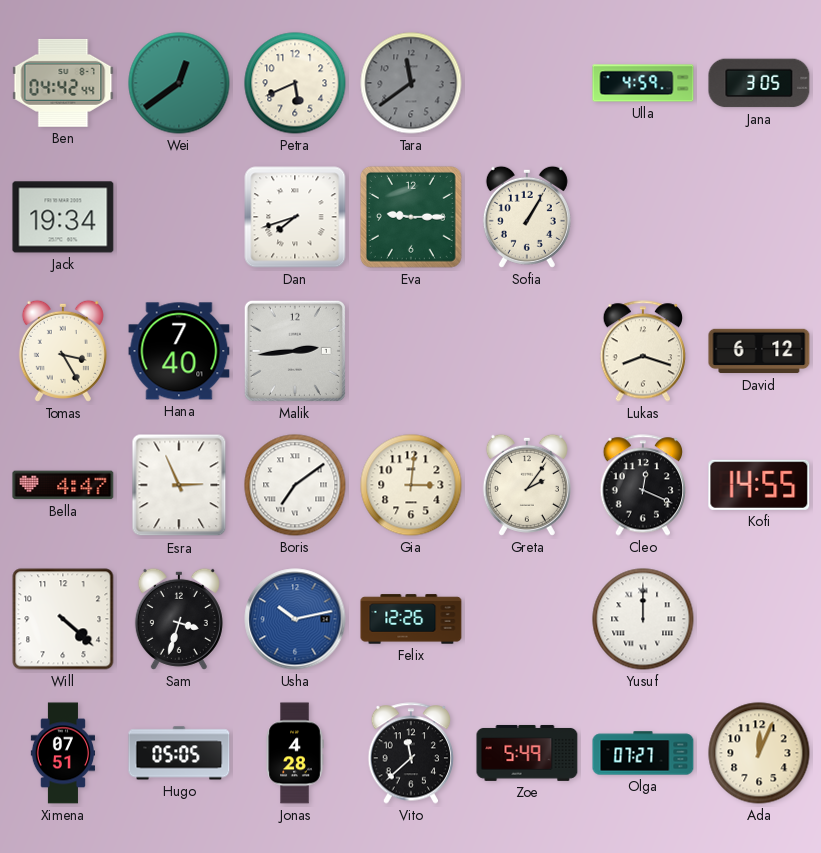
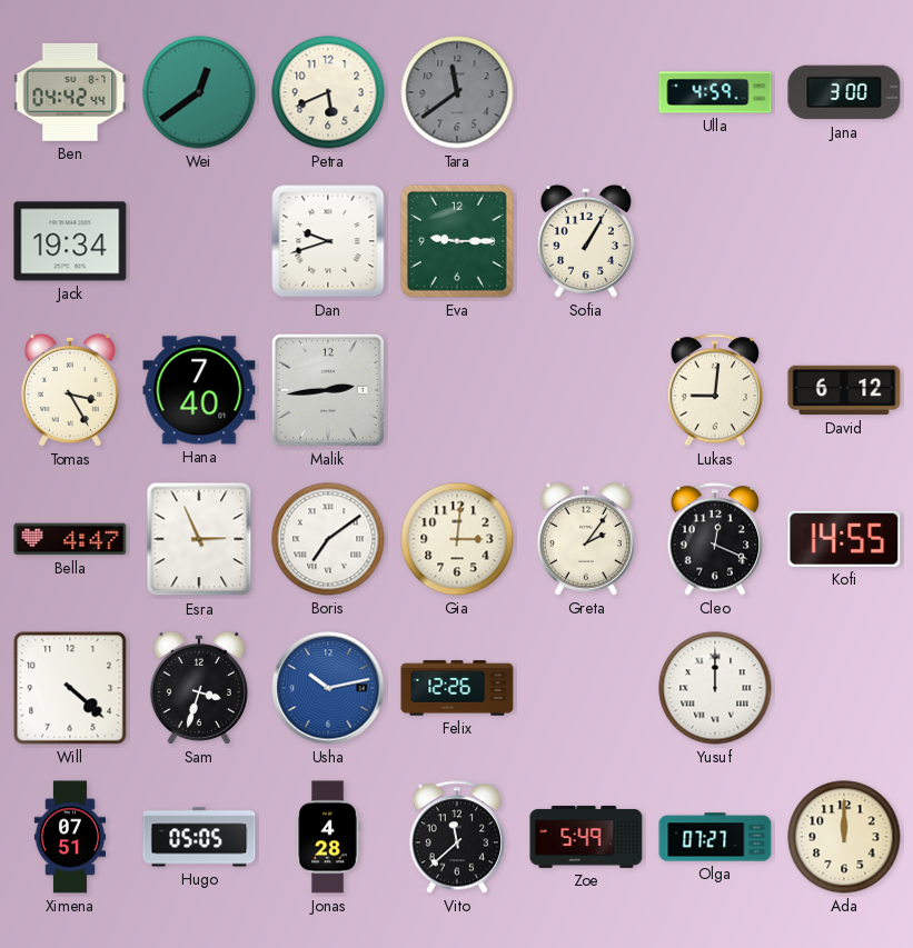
Jana: 3:05 -> 3:00
Dan: 7:42 -> 9:42
Lukas: 8:18 -> 9:01
Ada: 12:04 -> 12:00
